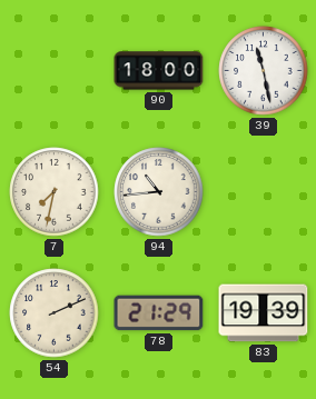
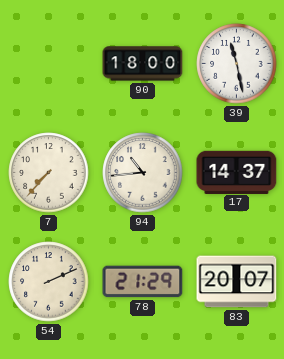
7: 7:32 -> 7:37
17: none -> 14:37
83: 19:39 -> 20:07
